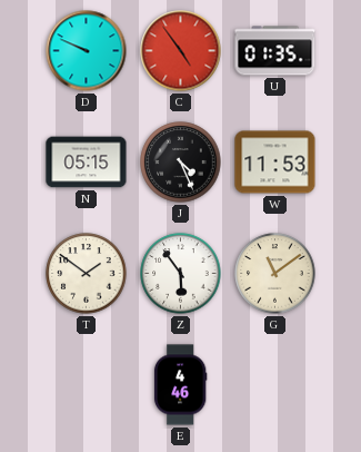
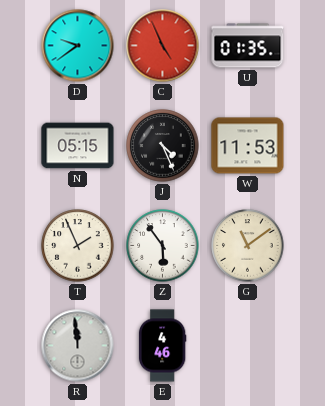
D: 9:49 -> 9:39
C: 4:54 -> 4:56
T: 1:51 -> 1:56
R: none -> 11:59
